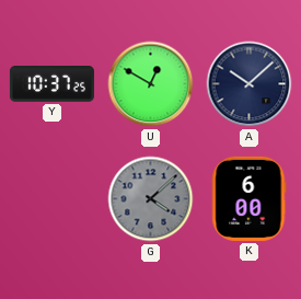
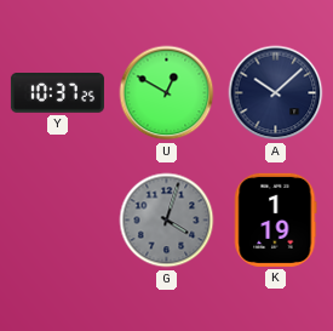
G: 4:08 -> 4:03
K: 6:00 -> 1:19
